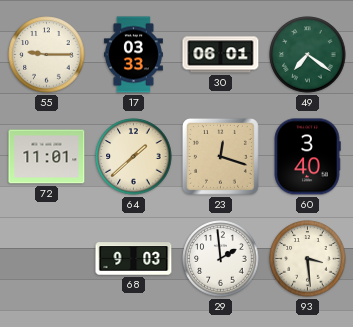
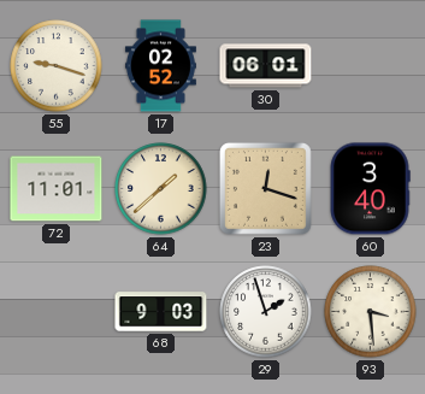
55: 9:15 -> 9:18
17: 03:33 -> 02:52
49: 7:21 -> none
29: 1:59 -> 1:57
